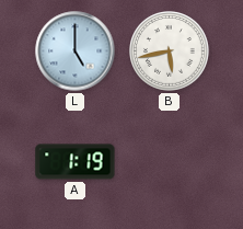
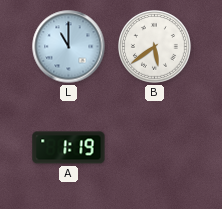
L: 5:00 -> 11:00
B: 5:43 -> 5:39
